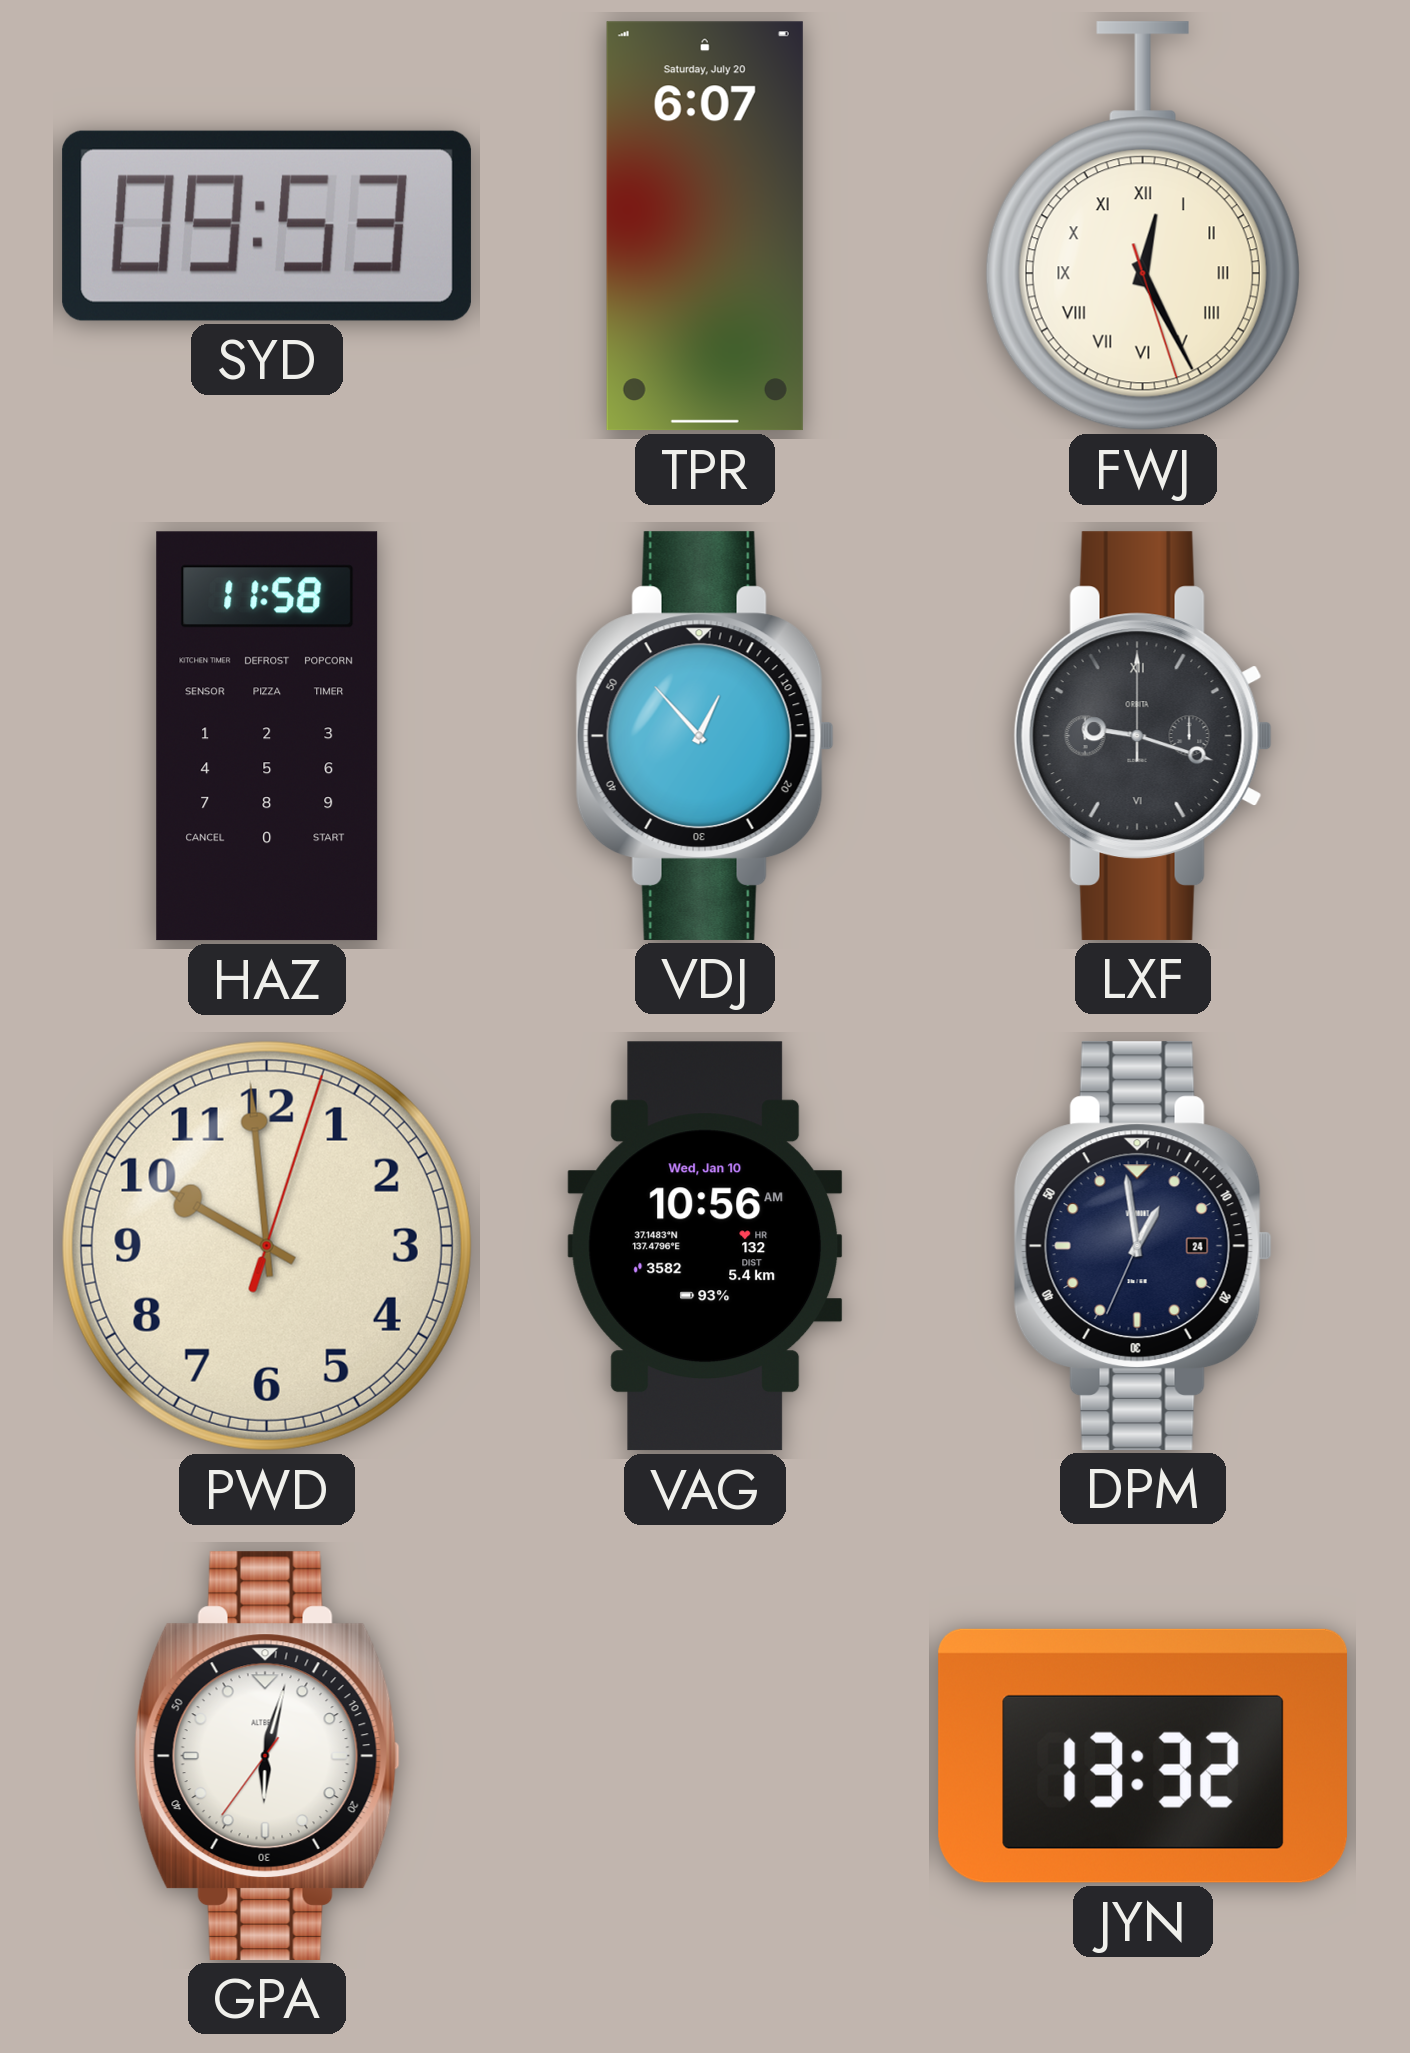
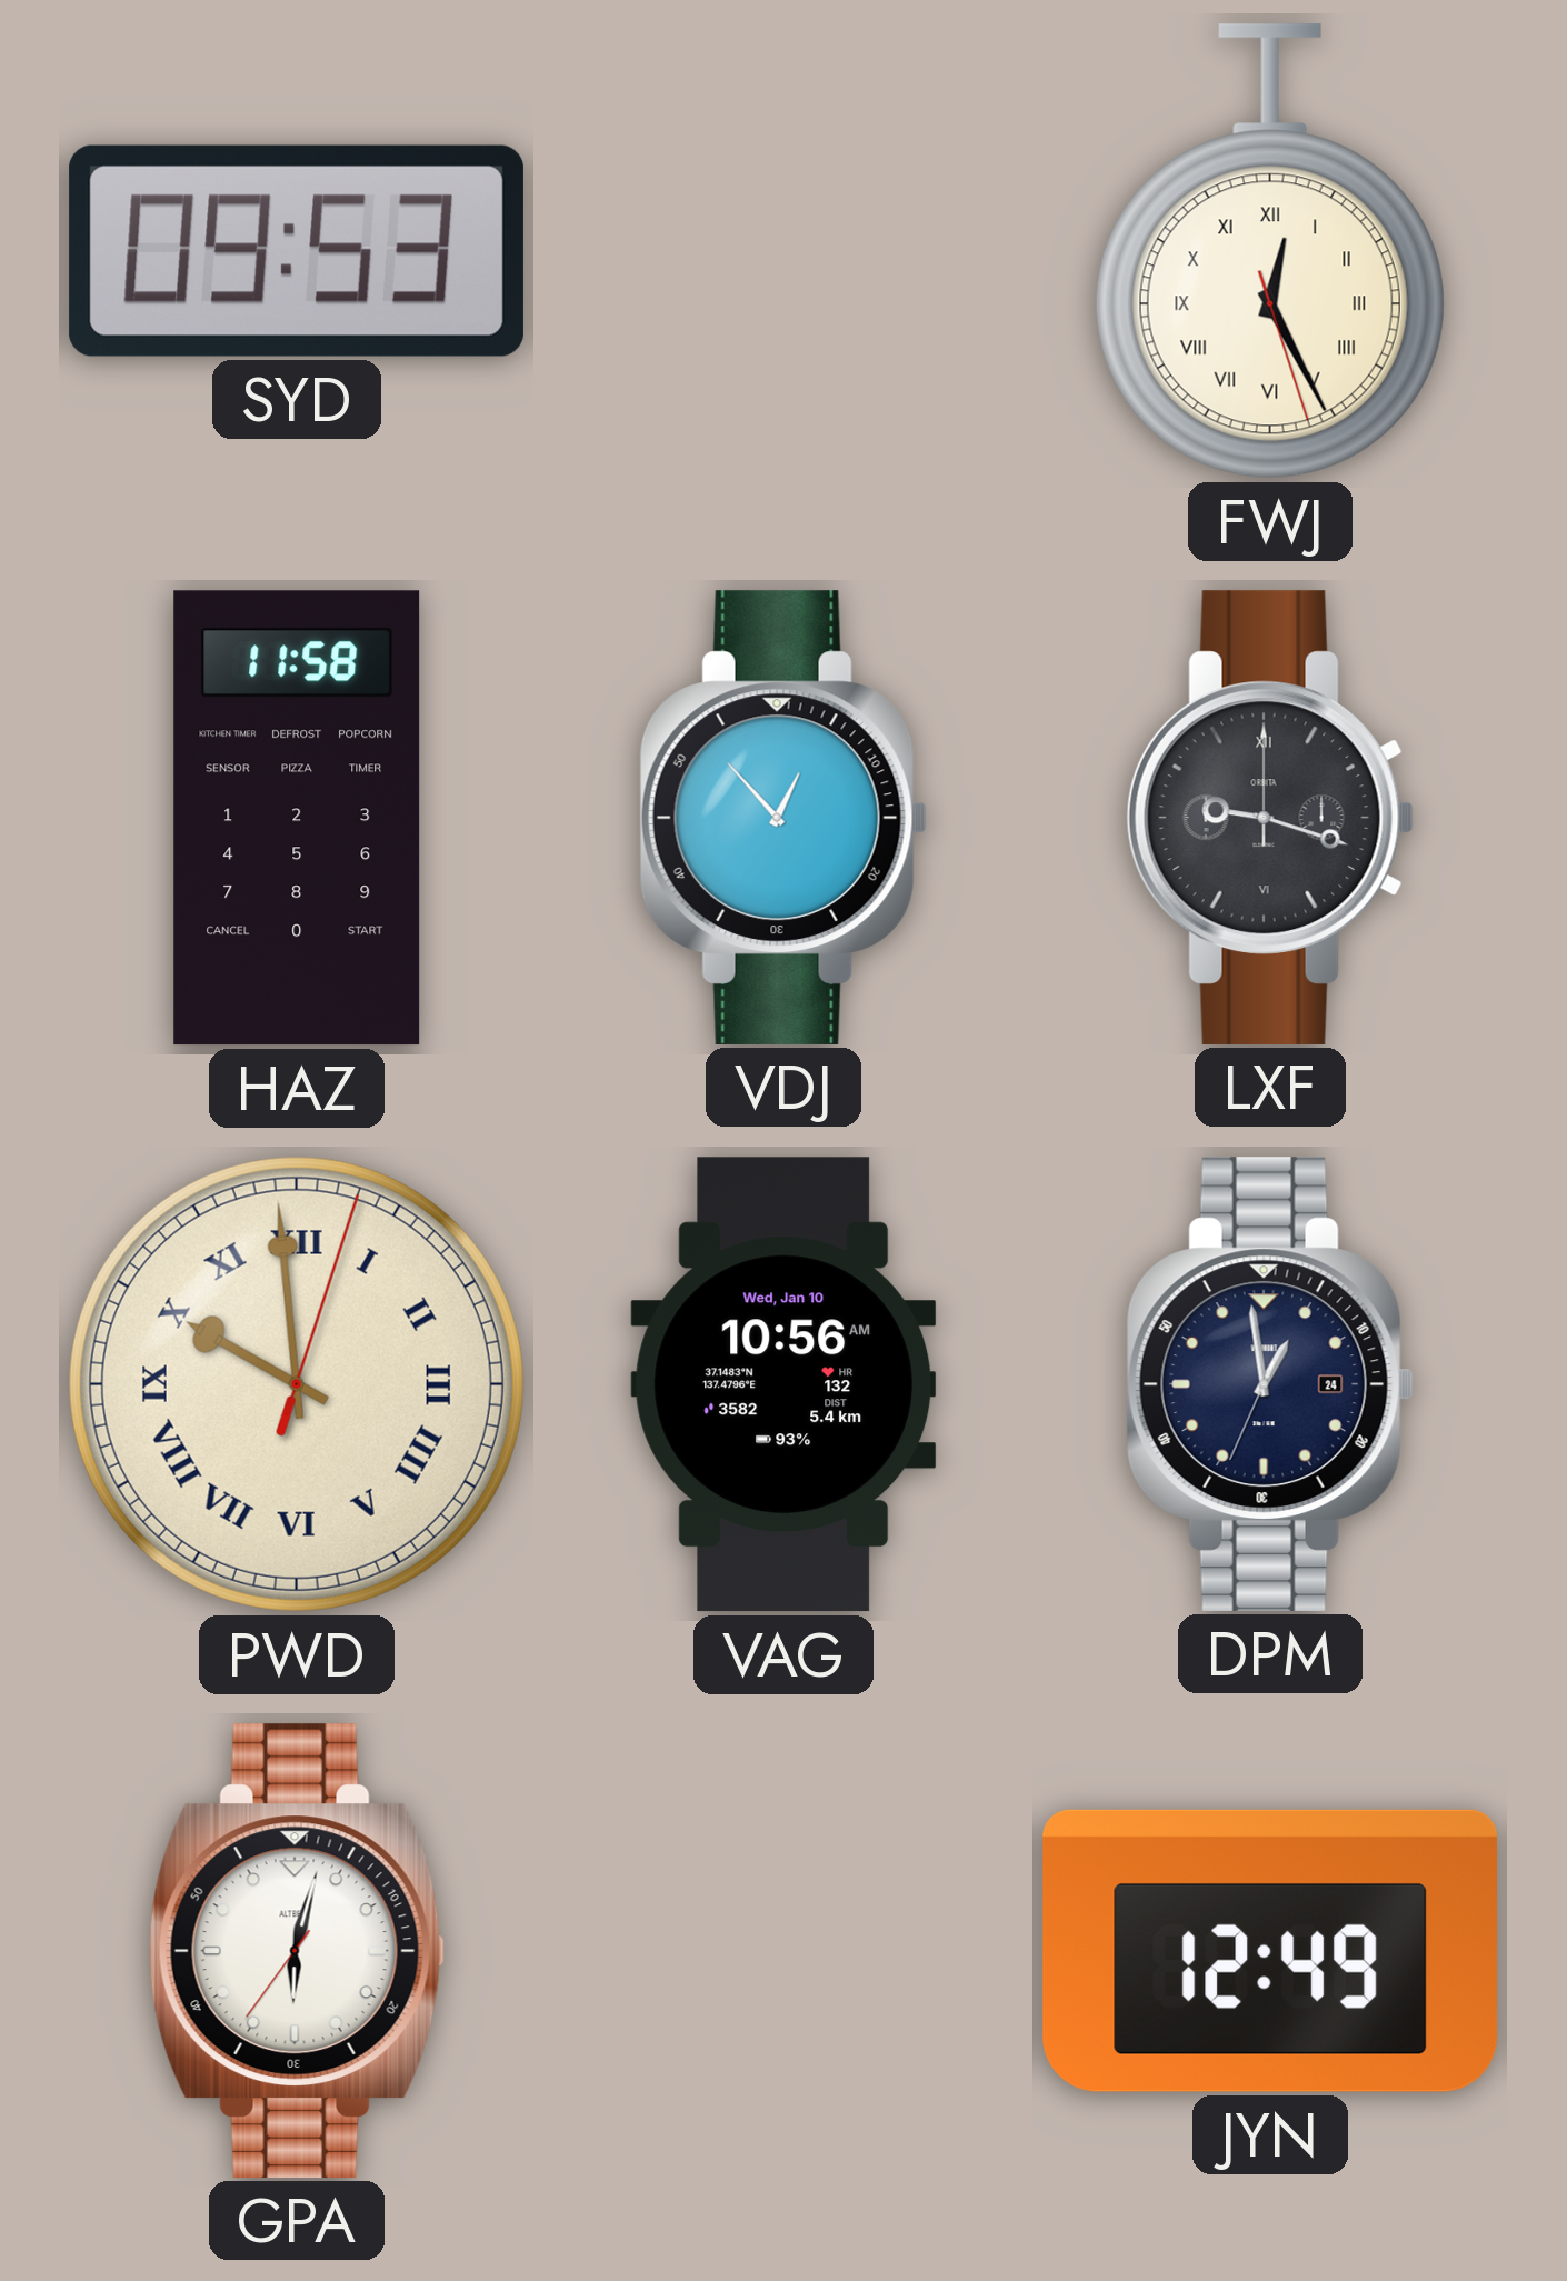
TPR: 6:07 -> none
PWD numerals: Arabic -> Roman
JYN: 13:32 -> 12:49
